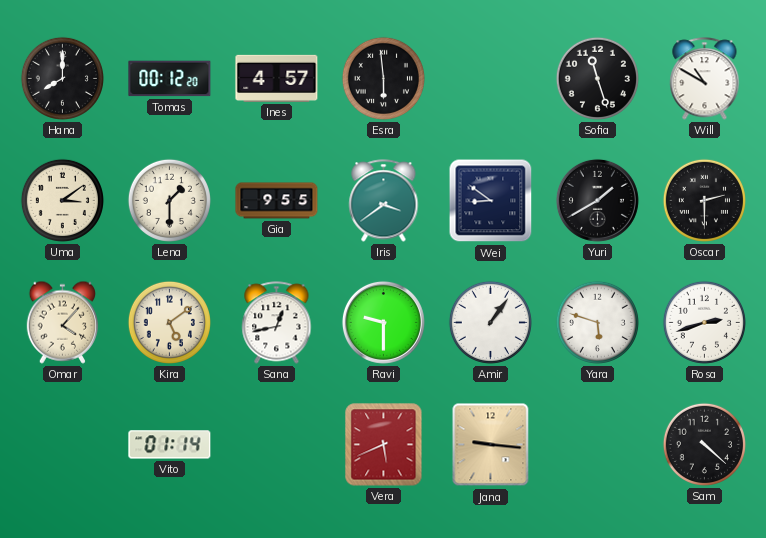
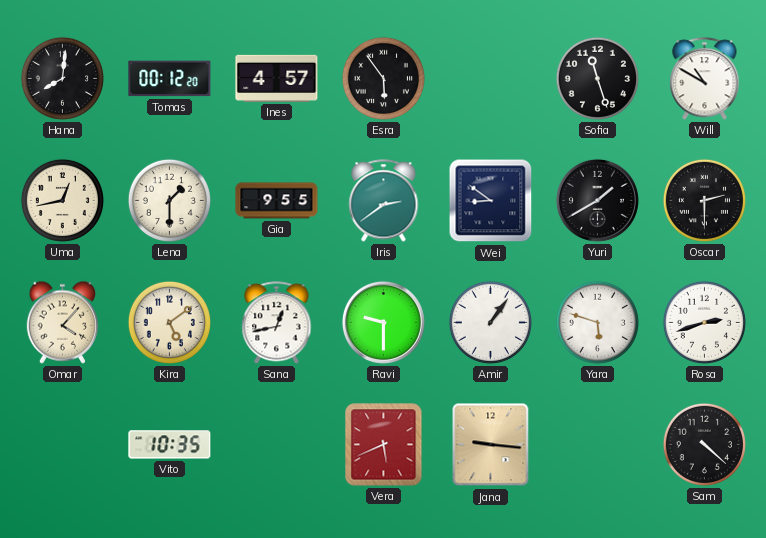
Hana: 8:00 -> 8:01
Esra: 5:59 -> 5:54
Uma: 3:09 -> 12:43
Iris: 3:39 -> 2:39
Vito: 01:14 -> 10:35
